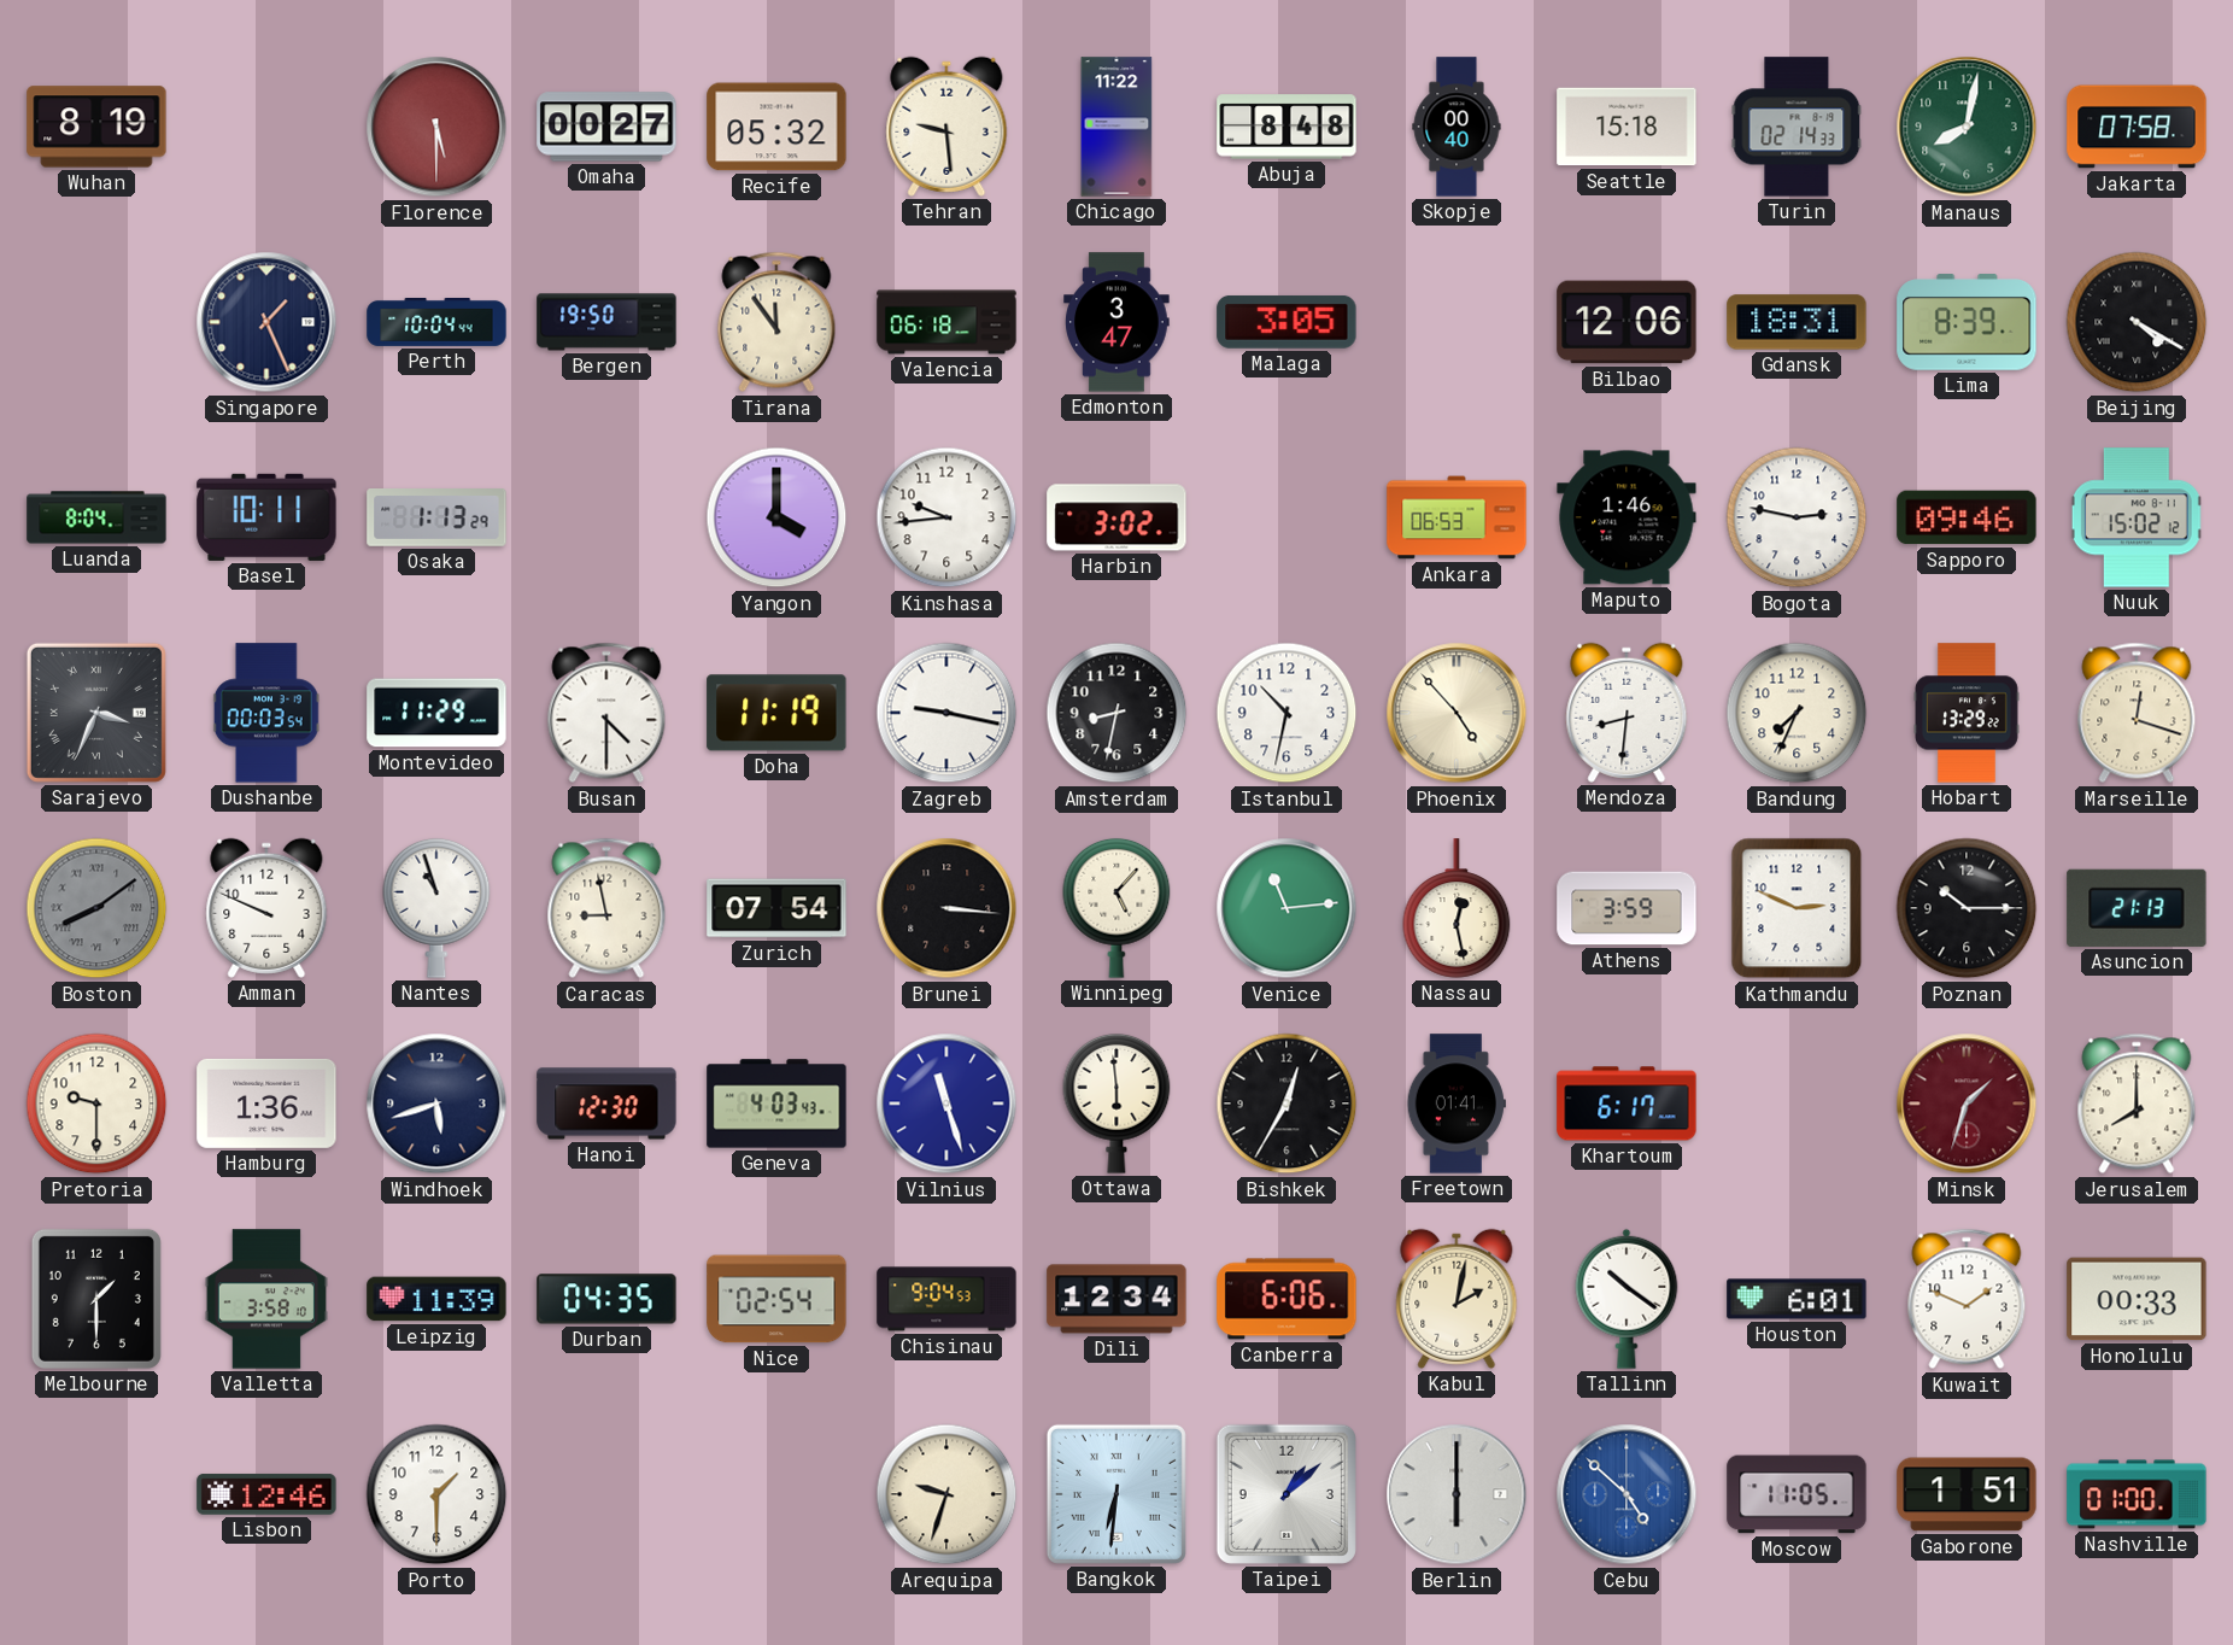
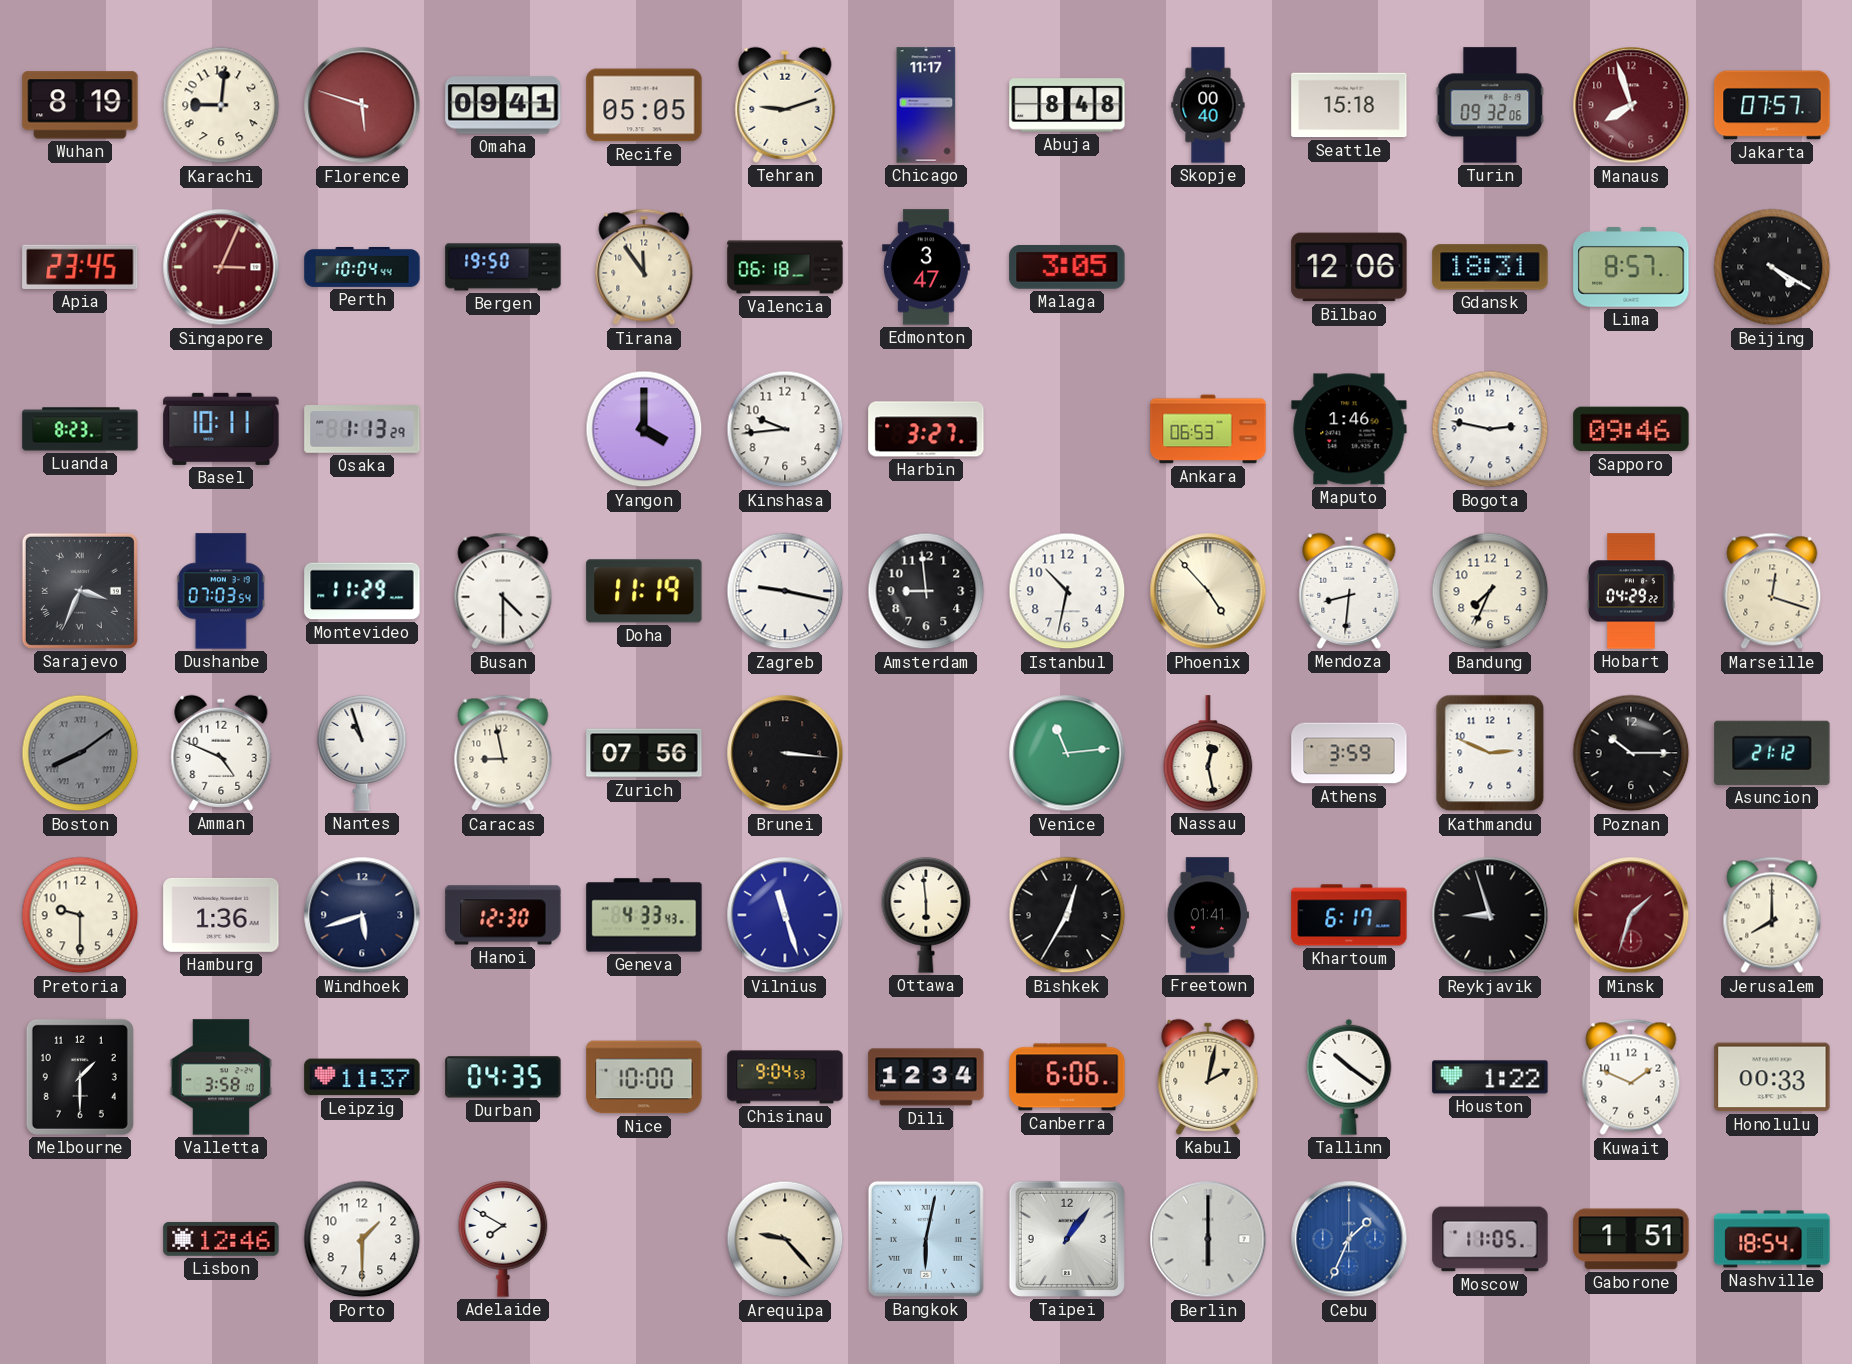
Karachi: none -> 9:01
Florence: 5:30 -> 5:48
Omaha: 00:27 -> 09:41
Recife: 05:32 -> 05:05
Tehran: 9:29 -> 9:12
Chicago: 11:22 -> 11:17
Turin: 02:14 -> 09:32
Manaus: 8:02 -> 7:57
Manaus dial: green -> burgundy
Jakarta: 07:58 -> 07:57
Apia: none -> 23:45
Singapore: 1:26 -> 3:04
Singapore dial: navy -> burgundy
Lima: 8:39 -> 8:57
Luanda: 8:04 -> 8:23
Harbin: 3:02 -> 3:27
Nuuk: 15:02 -> none
Dushanbe: 00:03 -> 07:03
Amsterdam: 8:32 -> 8:59
Hobart: 13:29 -> 04:29
Amman: 9:49 -> 4:49
Zurich: 07:54 -> 07:56
Winnipeg: 5:07 -> none
Asuncion: 21:13 -> 21:12
Geneva: 4:03 -> 4:33
Reykjavik: none -> 8:57
Leipzig: 11:39 -> 11:37
Nice: 02:54 -> 10:00
Houston: 6:01 -> 1:22
Adelaide: none -> 7:50
Arequipa: 9:33 -> 9:23
Bangkok: 6:31 -> 6:02
Taipei: 1:08 -> 1:06
Cebu: 4:52 -> 1:34
Nashville: 01:00 -> 18:54
